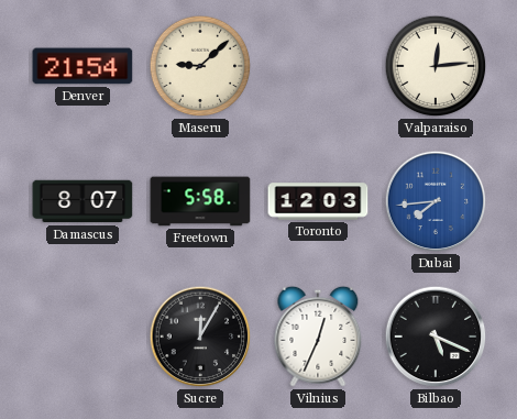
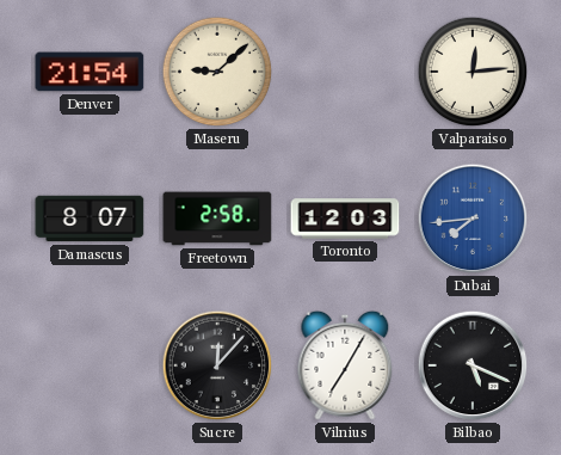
Freetown: 5:58 -> 2:58
Sucre: 12:05 -> 12:07
Vilnius: 12:34 -> 7:05
